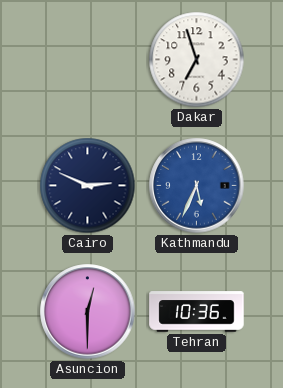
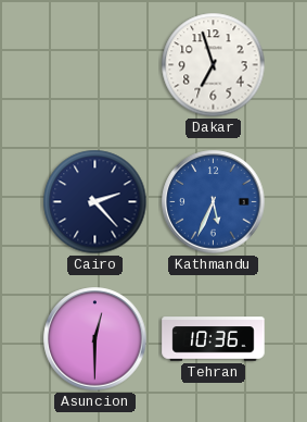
Cairo: 2:49 -> 2:23
